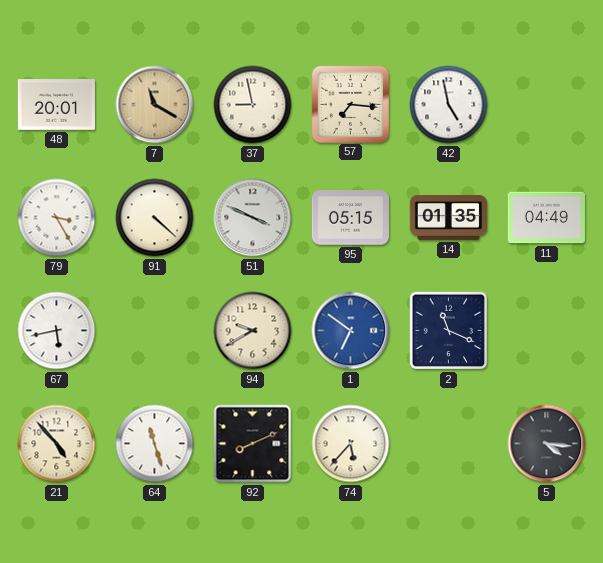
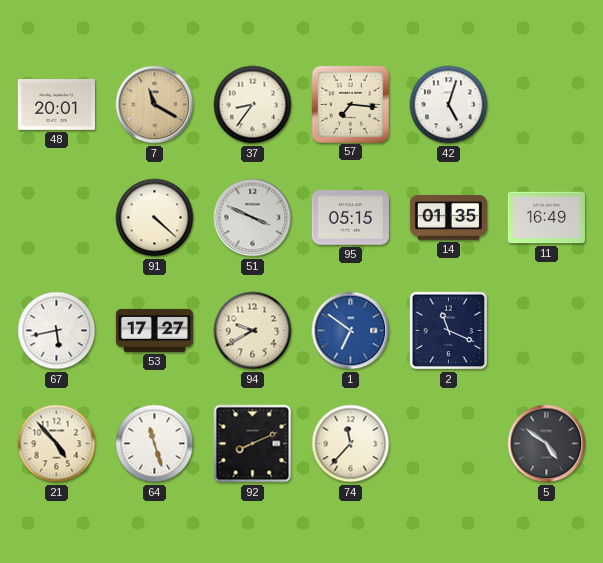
37: 8:58 -> 8:36
42: 4:58 -> 5:03
79: 3:25 -> none
11: 04:49 -> 16:49
53: none -> 17:27
74: 5:37 -> 11:37
5: 4:16 -> 4:51
